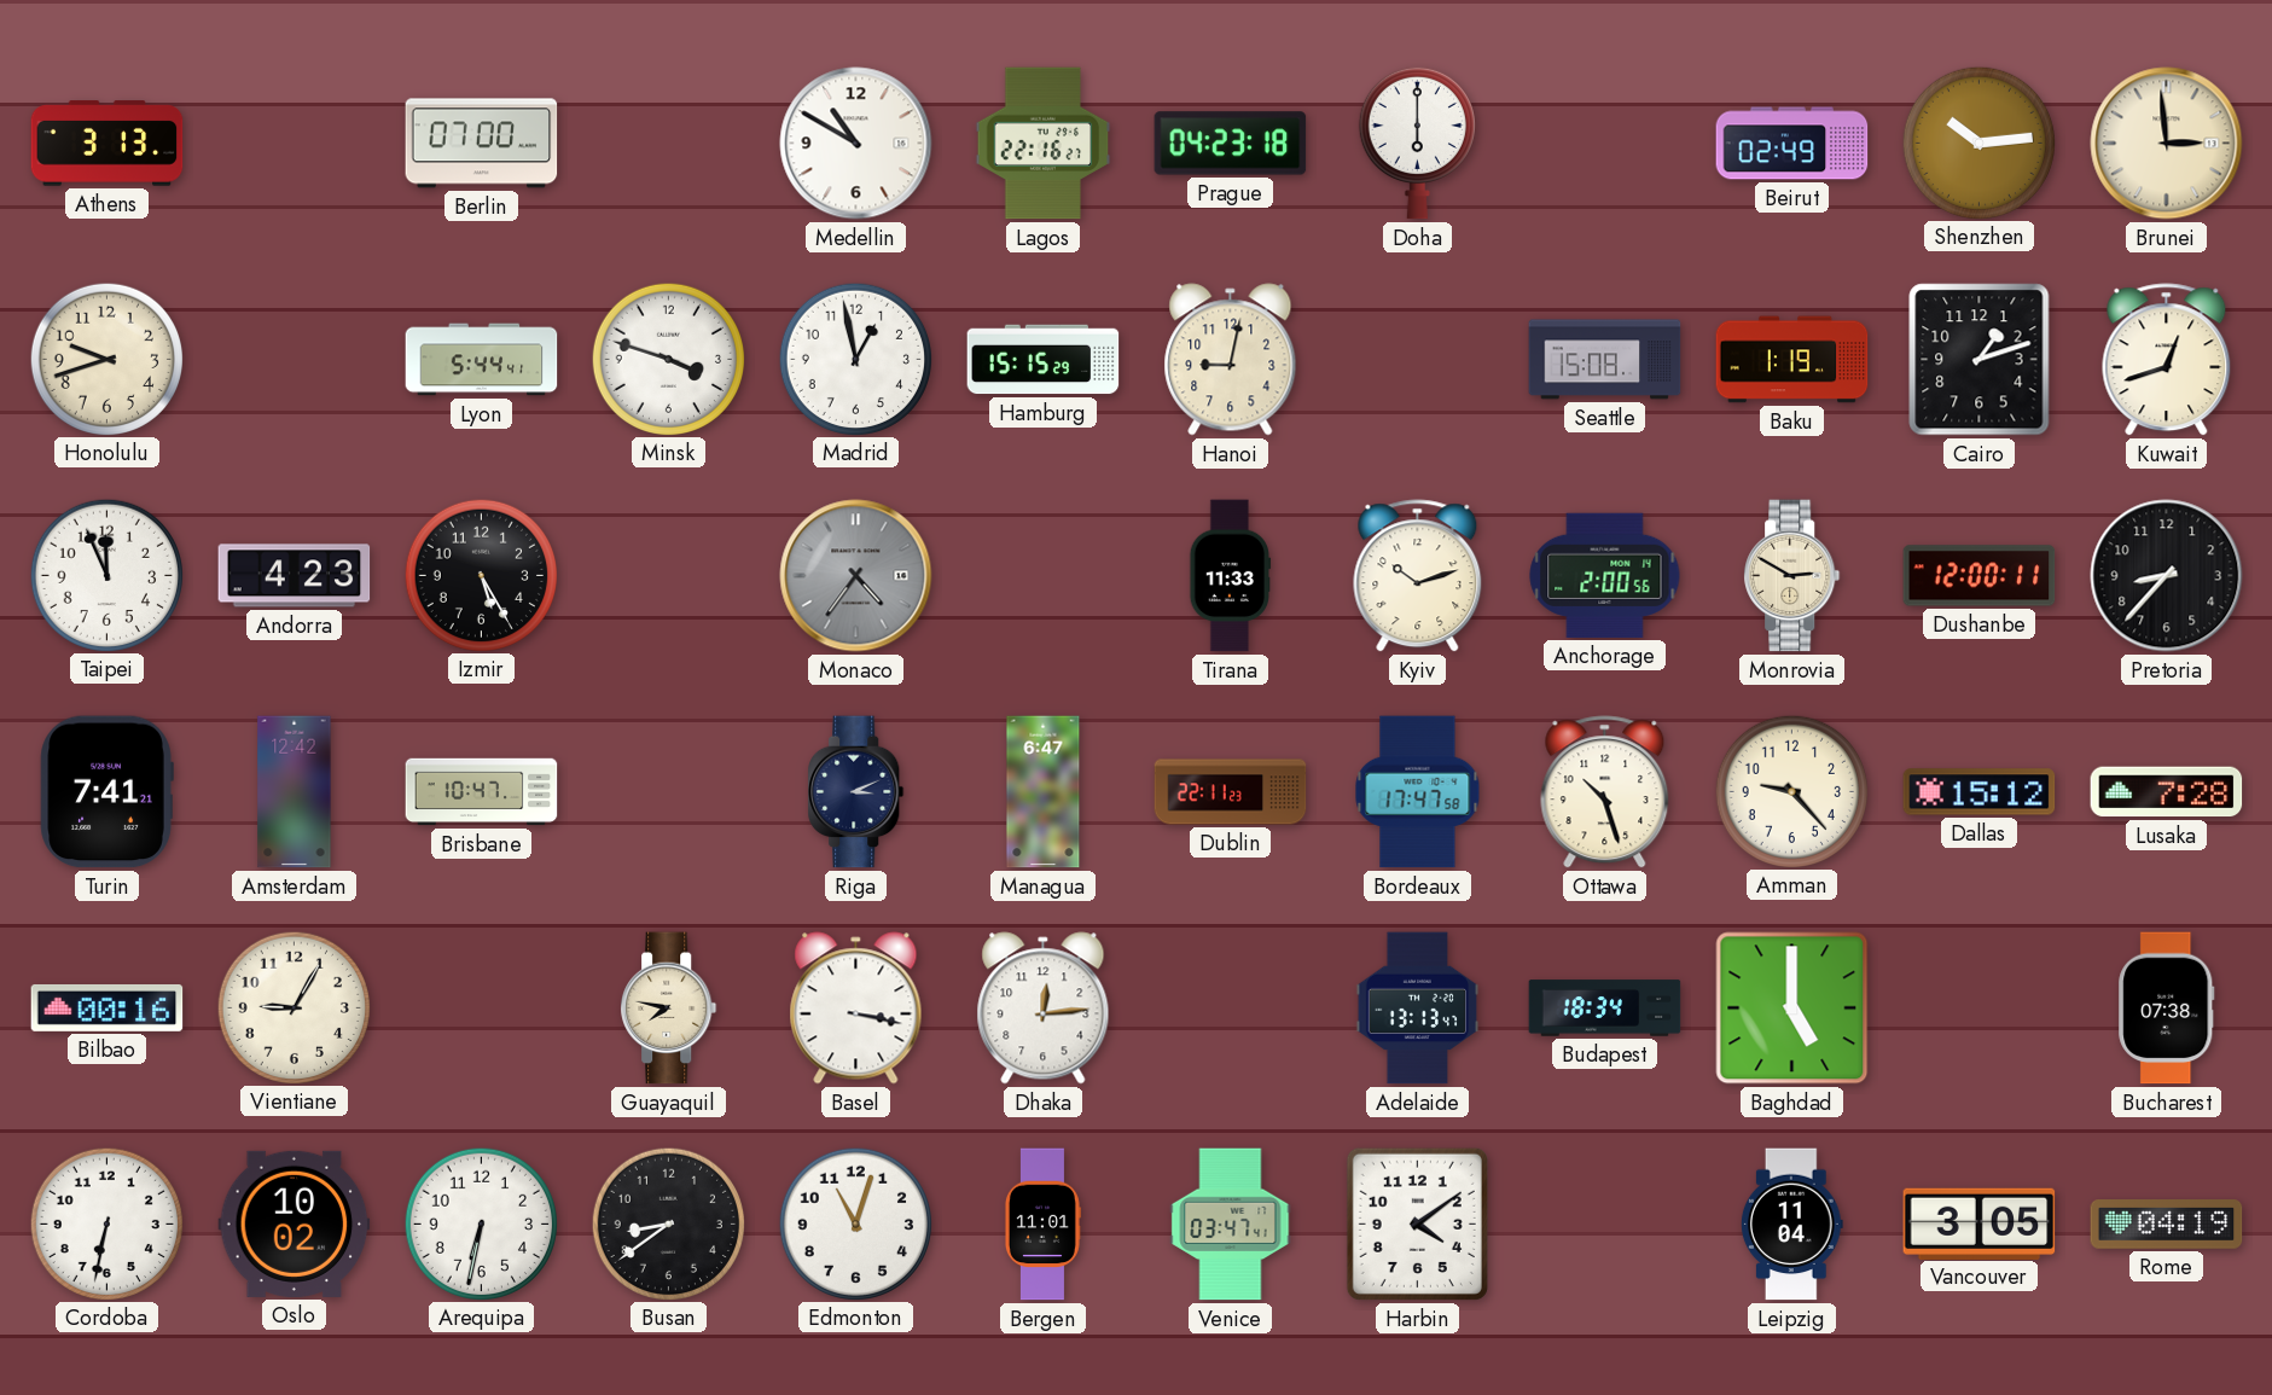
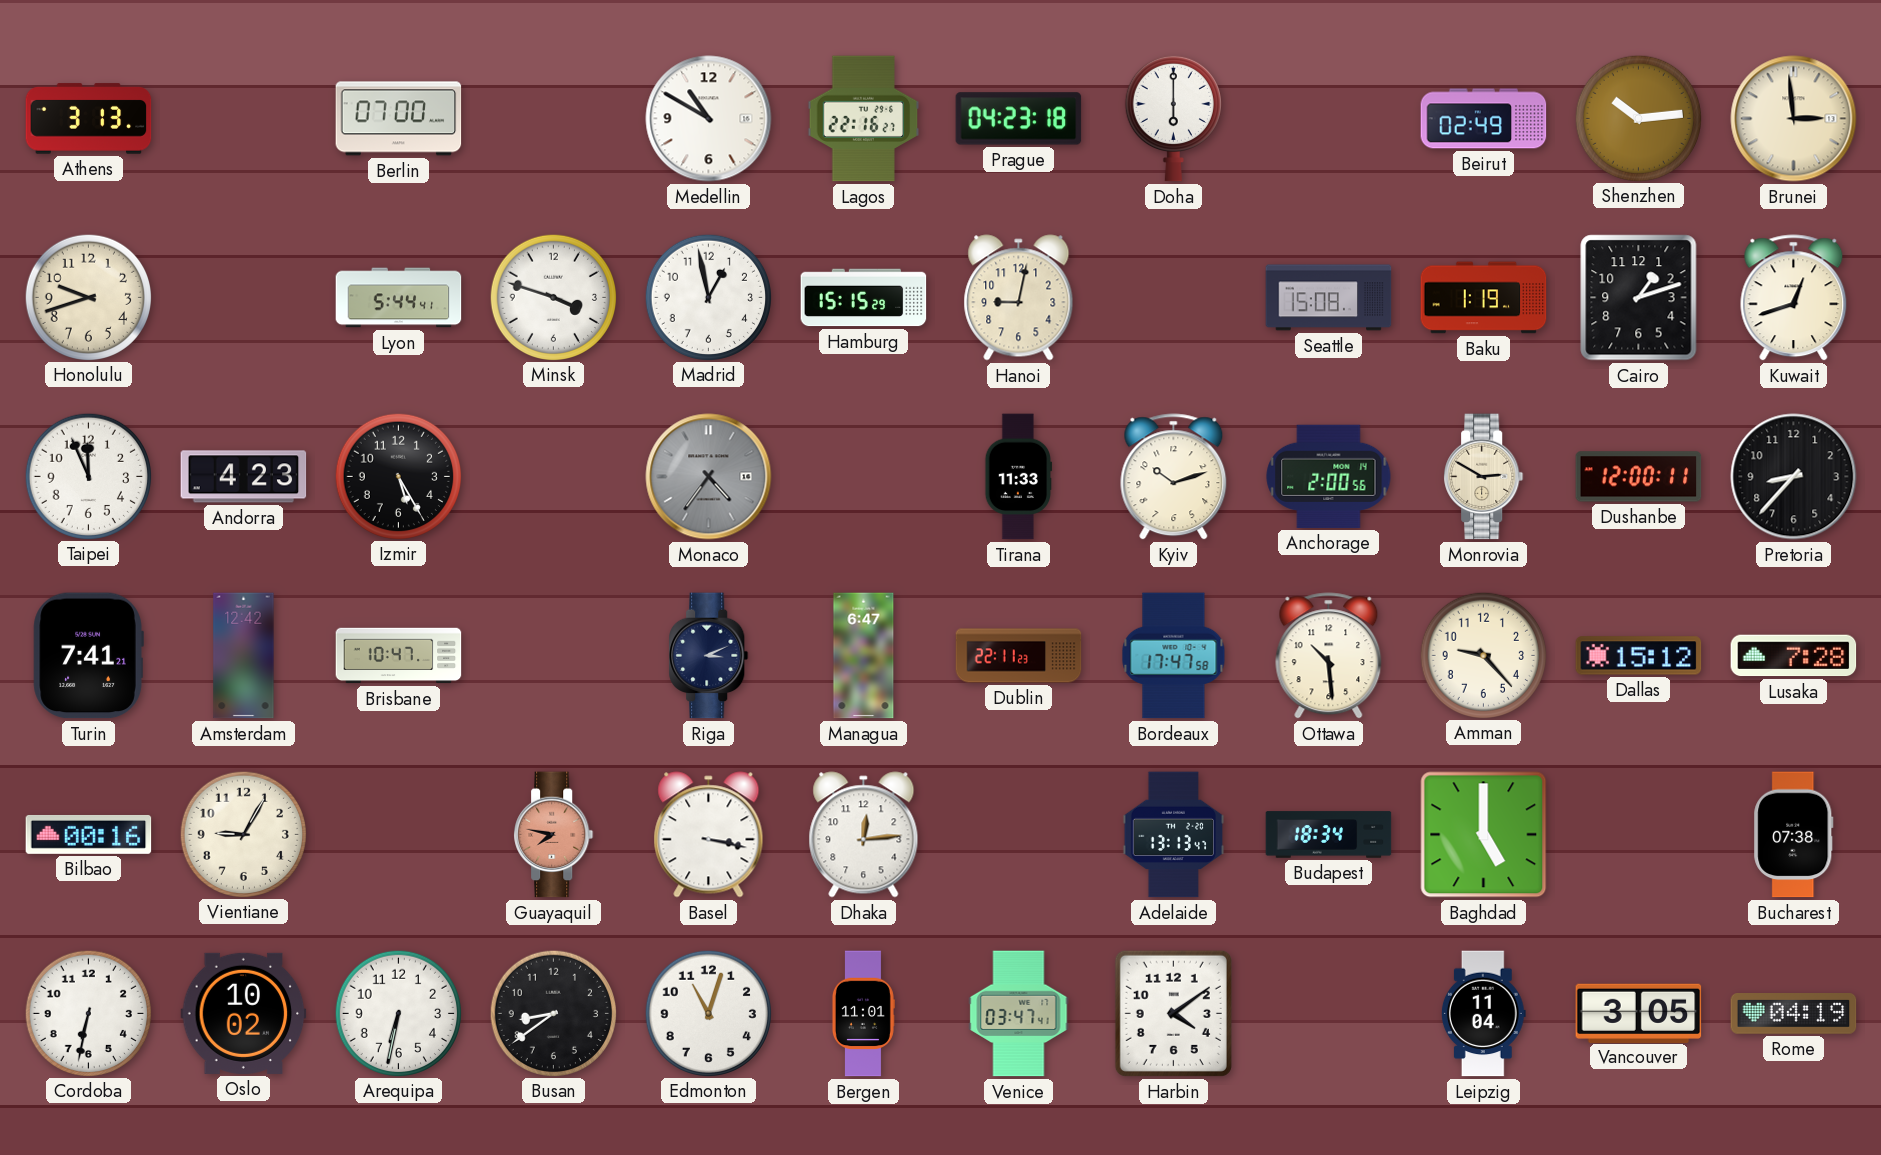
Ottawa: 10:27 -> 10:29
Guayaquil dial: cream -> salmon
